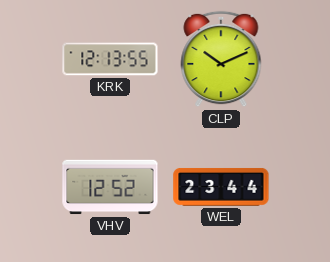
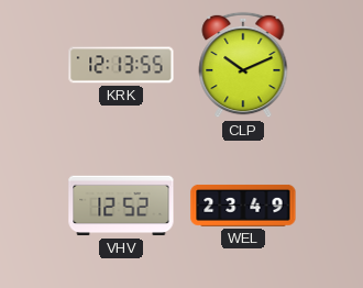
WEL: 23:44 -> 23:49
